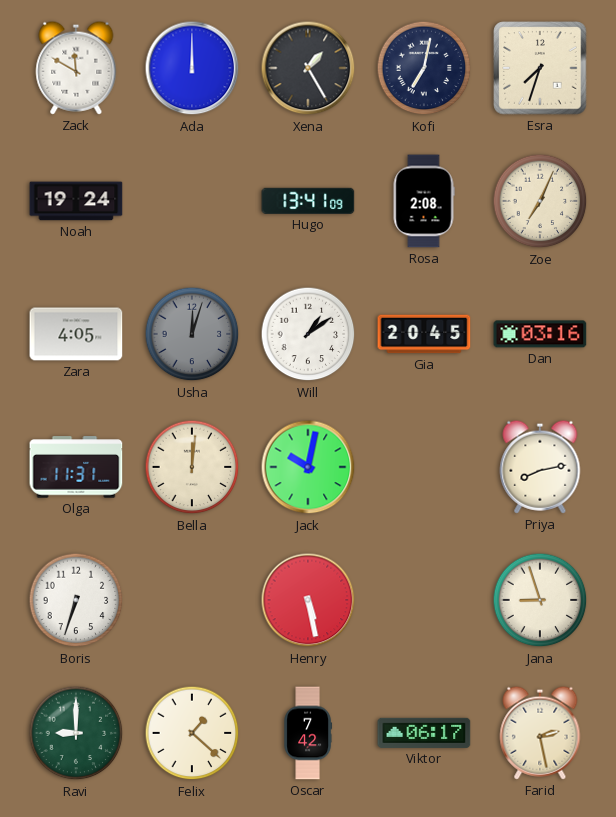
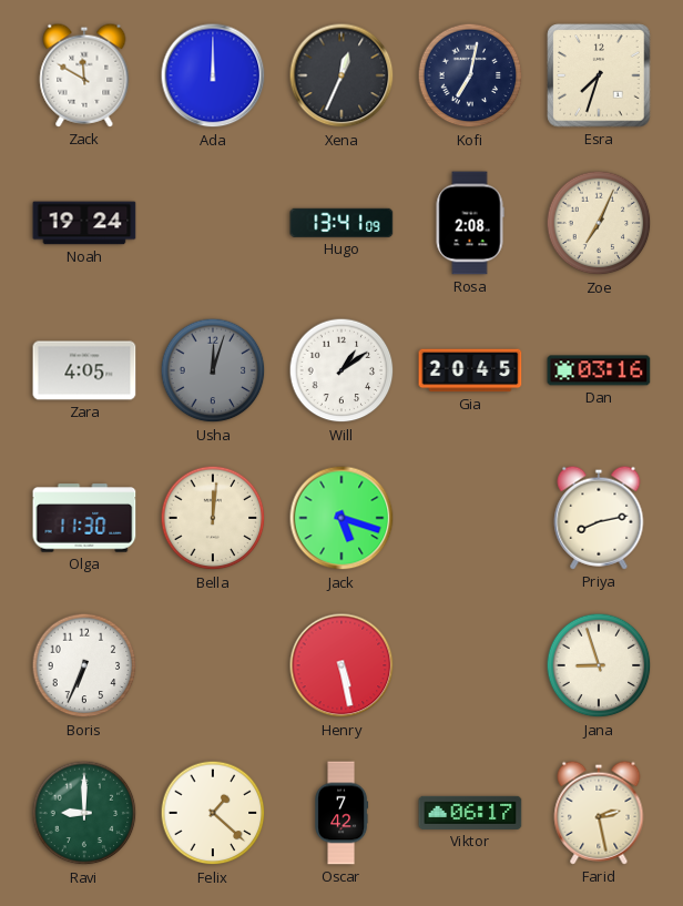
Xena: 1:25 -> 12:34
Olga: 11:31 -> 11:30
Jack: 10:02 -> 5:18
Boris: 6:33 -> 6:34
